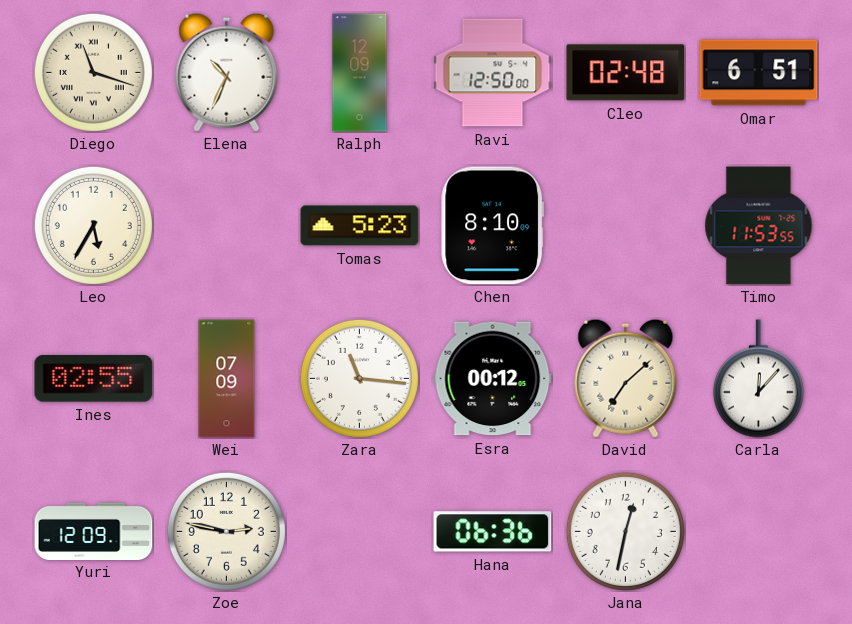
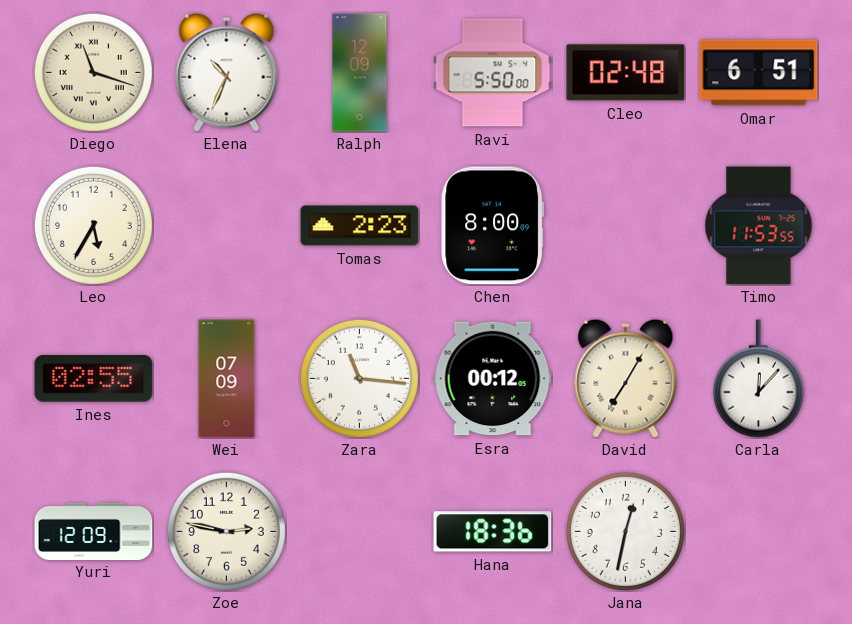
Ravi: 12:50 -> 5:50
Tomas: 5:23 -> 2:23
Chen: 8:10 -> 8:00
David: 7:08 -> 7:05
Hana: 06:36 -> 18:36
